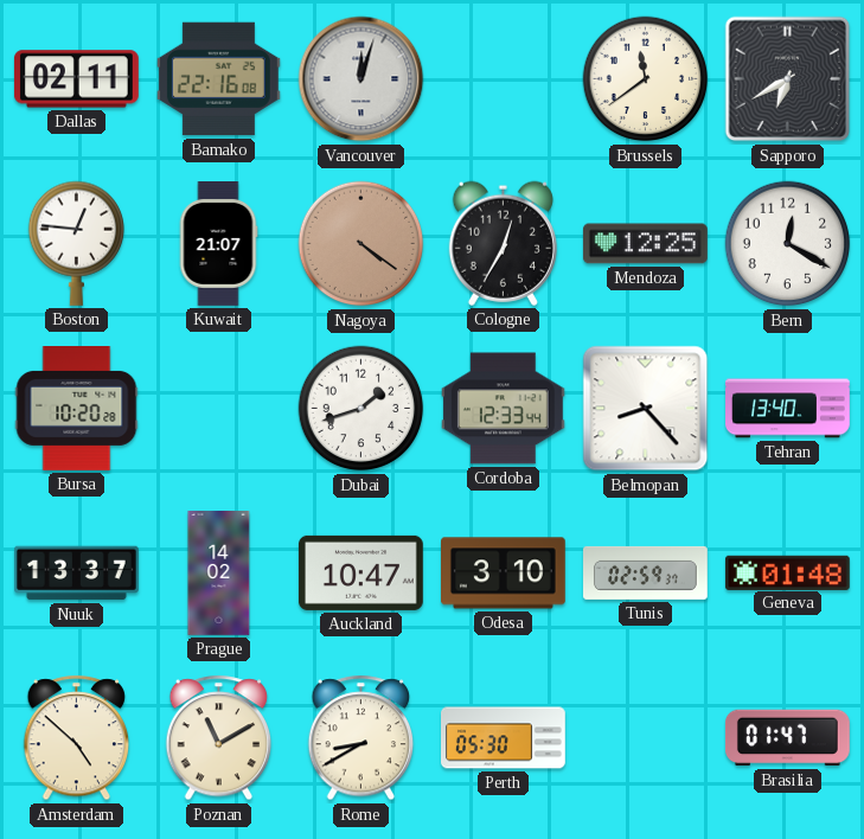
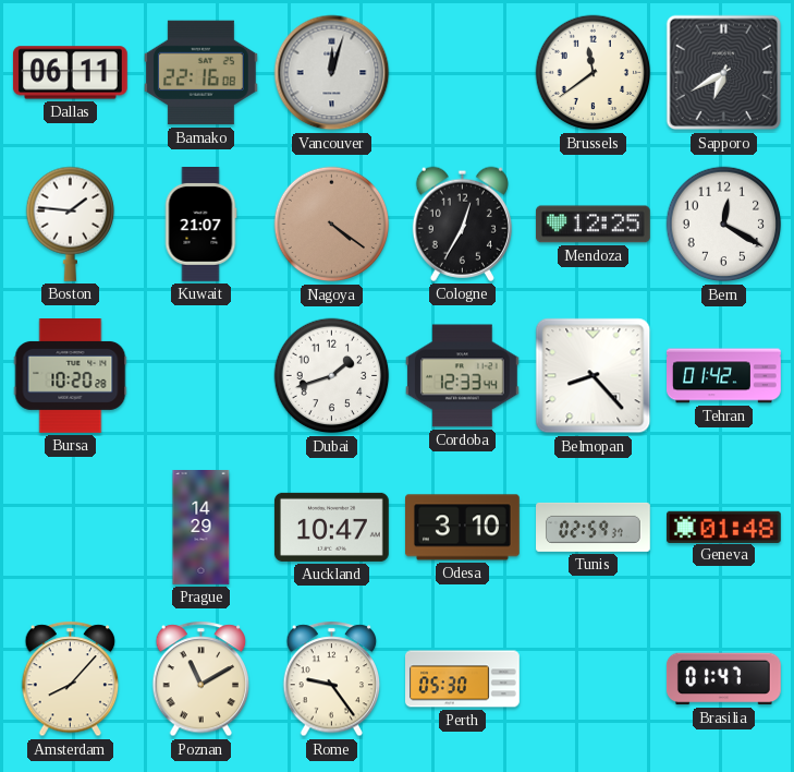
Dallas: 02:11 -> 06:11
Boston: 12:46 -> 1:46
Tehran: 13:40 -> 01:42
Nuuk: 13:37 -> none
Prague: 14:02 -> 14:29
Amsterdam: 4:52 -> 8:07
Rome: 8:40 -> 9:24
